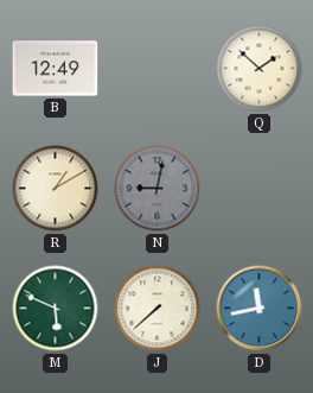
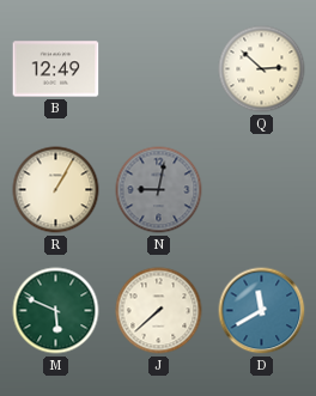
Q: 1:52 -> 2:52
R: 1:10 -> 1:05
D: 11:43 -> 11:40
